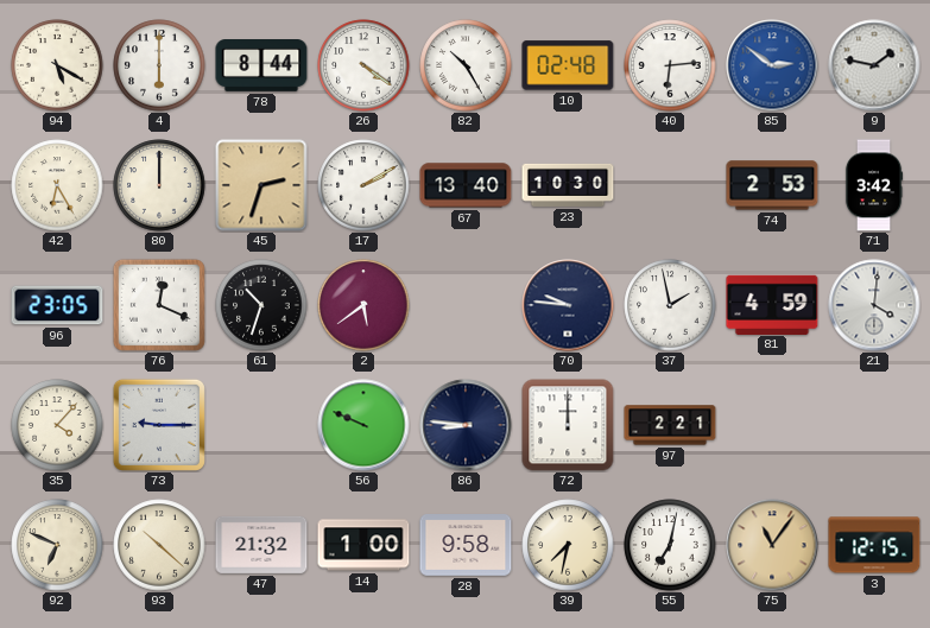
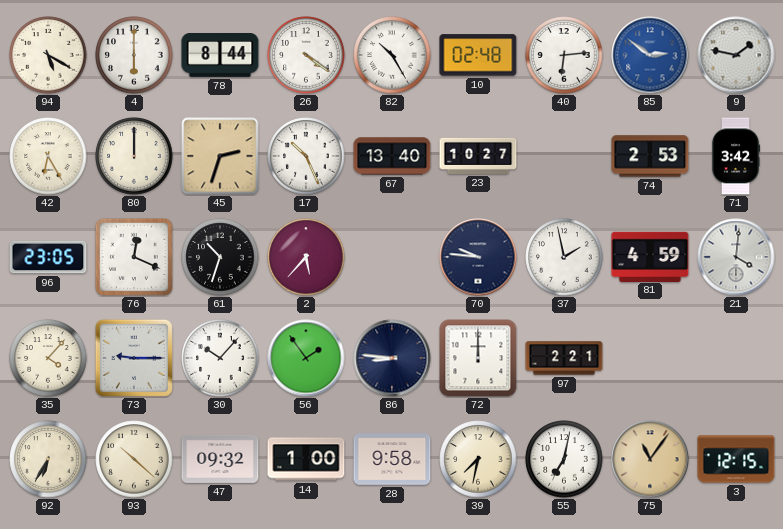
17: 2:10 -> 10:26
23: 10:30 -> 10:27
2: 5:39 -> 5:37
30: none -> 10:07
56: 9:49 -> 1:54
92: 6:49 -> 6:35
47: 21:32 -> 09:32
